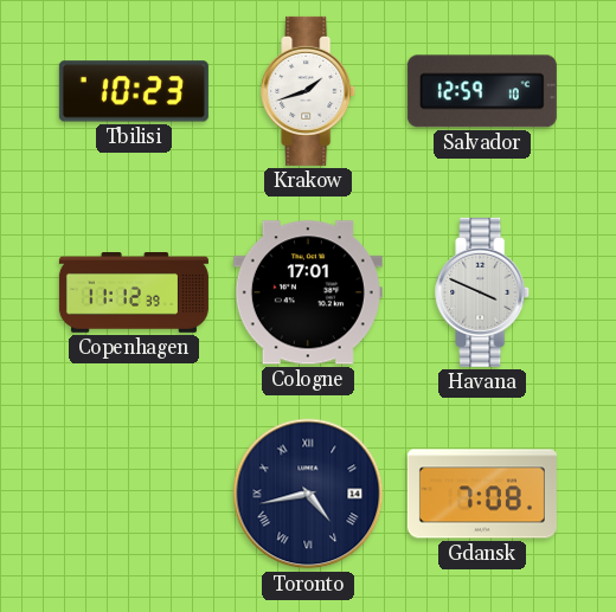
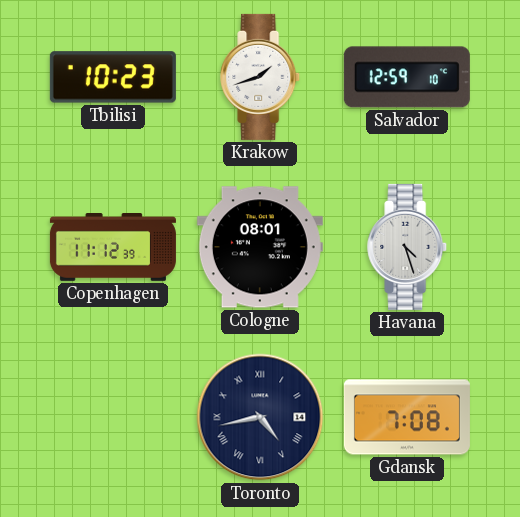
Cologne: 17:01 -> 08:01
Havana: 3:49 -> 4:27
